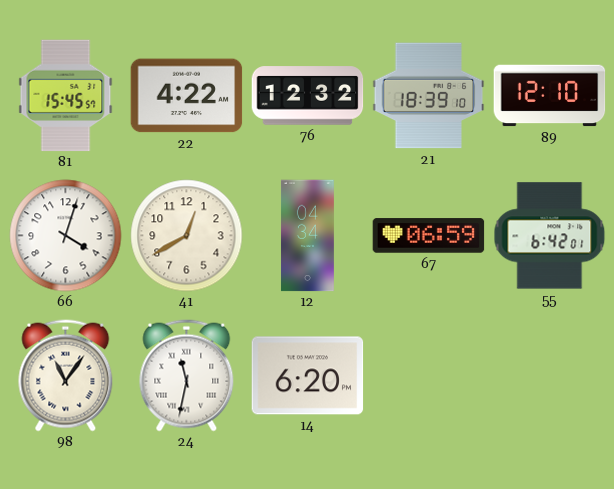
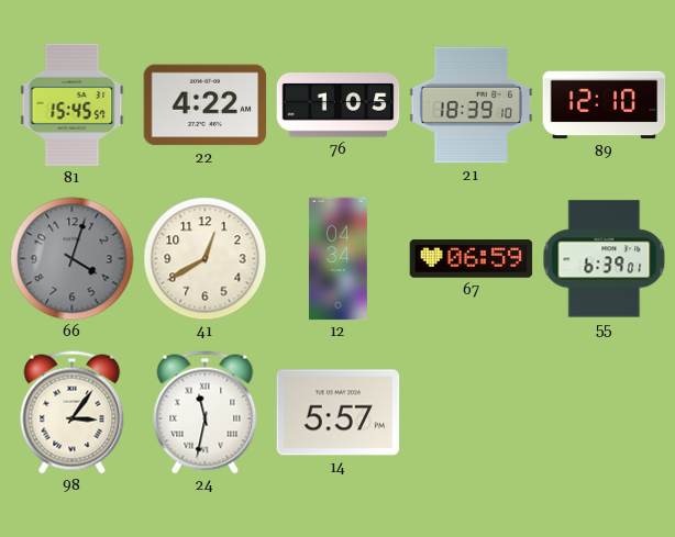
76: 12:32 -> 1:05
66 dial: white -> grey
55: 6:42 -> 6:39
98: 11:06 -> 3:06
14: 6:20 -> 5:57
